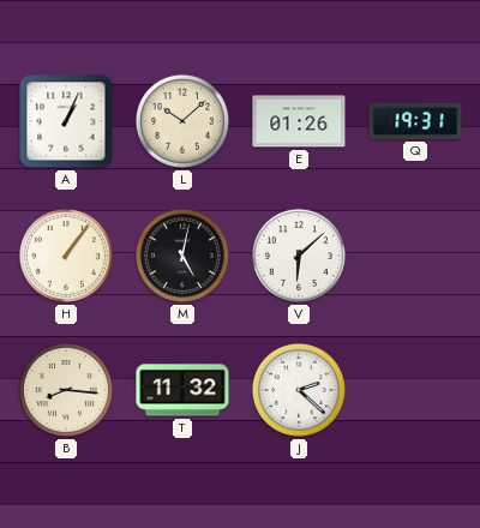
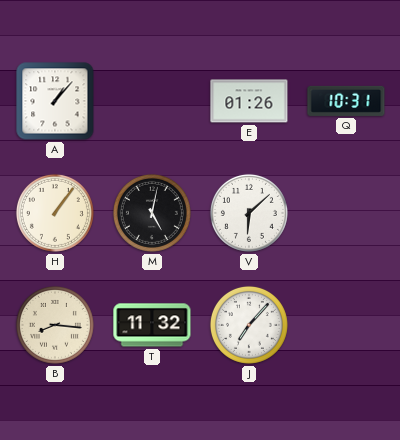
A: 1:04 -> 1:07
L: 10:08 -> none
Q: 19:31 -> 10:31
J: 2:22 -> 7:07
